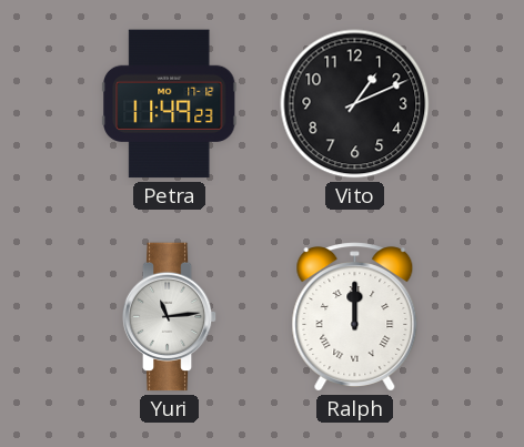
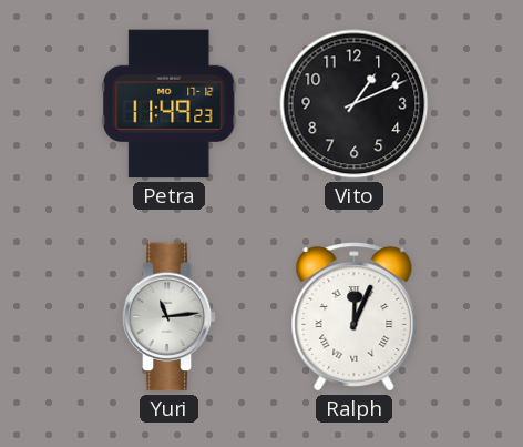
Ralph: 12:00 -> 12:04
